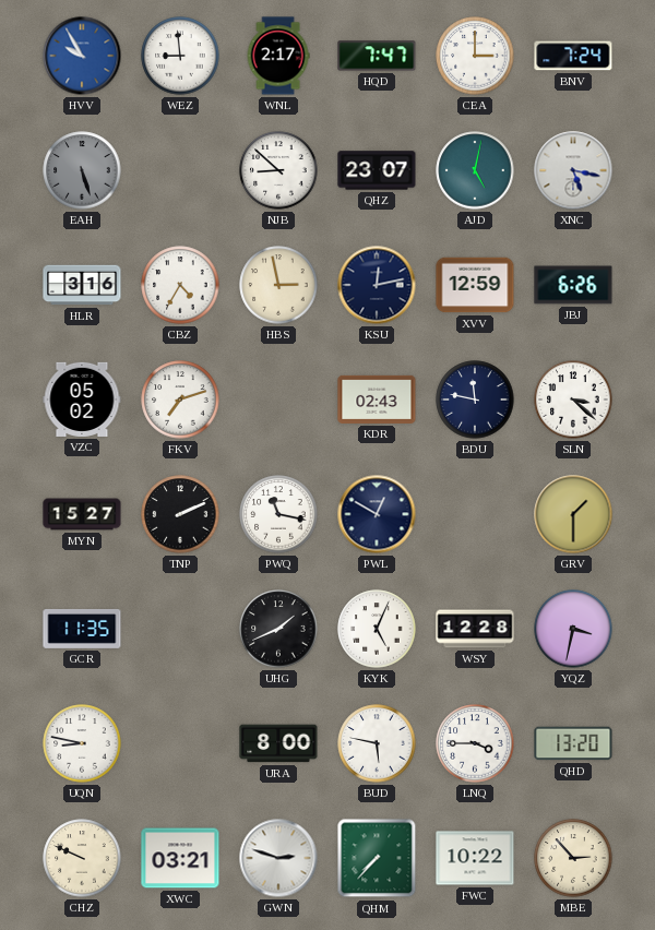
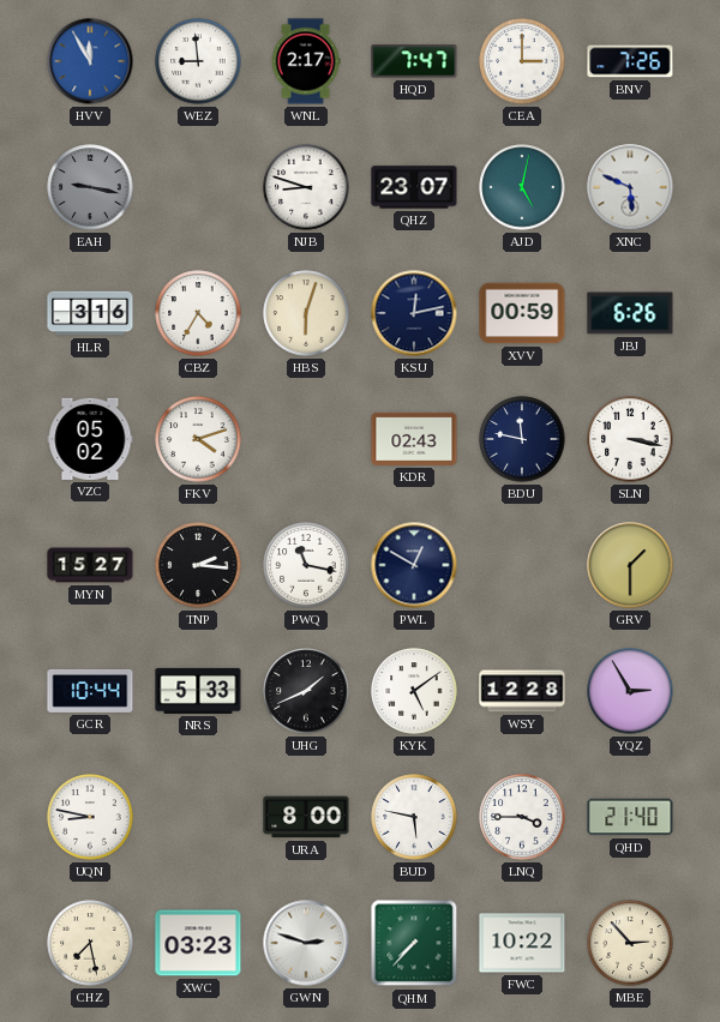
HVV: 9:55 -> 11:55
BNV: 7:24 -> 7:26
EAH: 5:27 -> 9:17
NJB: 8:52 -> 8:48
XNC: 5:17 -> 5:49
HBS: 2:58 -> 6:03
XVV: 12:59 -> 00:59
FKV: 7:12 -> 4:12
SLN: 3:22 -> 3:17
TNP: 2:11 -> 2:16
GCR: 11:35 -> 10:44
NRS: none -> 5:33
KYK: 5:04 -> 5:09
YQZ: 3:32 -> 2:55
QHD: 13:20 -> 21:40
CHZ: 9:49 -> 7:28
XWC: 03:21 -> 03:23
